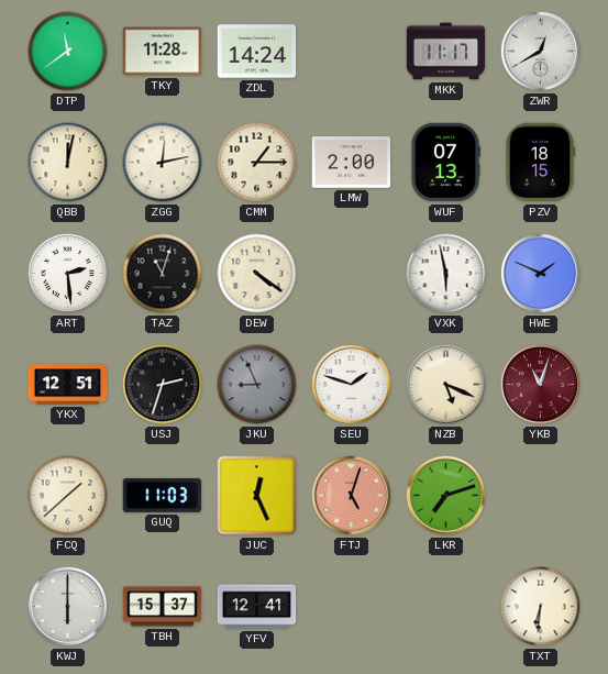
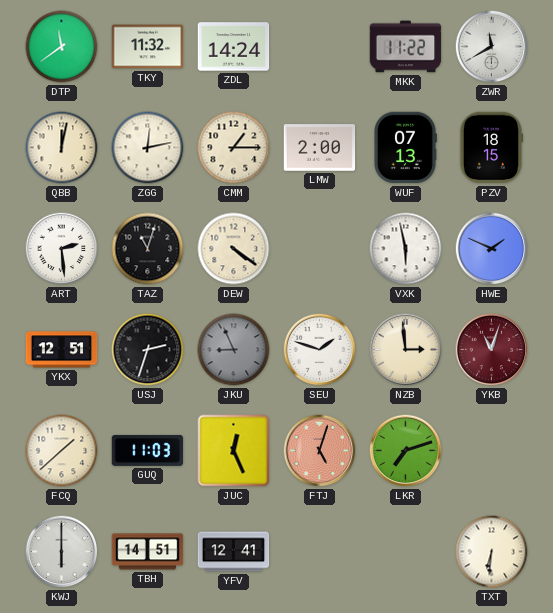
TKY: 11:28 -> 11:32
MKK: 11:17 -> 11:22
ZWR: 12:40 -> 11:40
NZB: 5:19 -> 2:59
TBH: 15:37 -> 14:51
